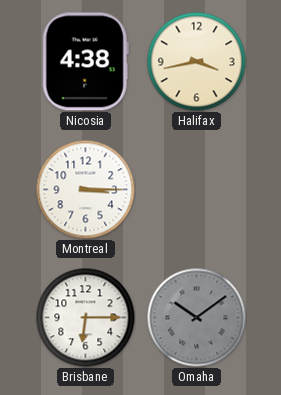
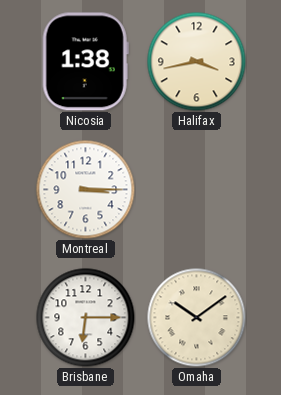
Nicosia: 4:38 -> 1:38
Omaha dial: grey -> cream
